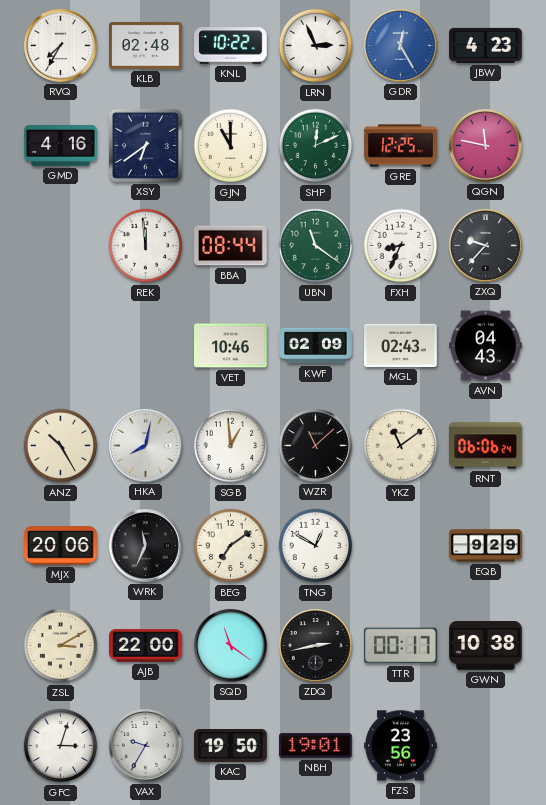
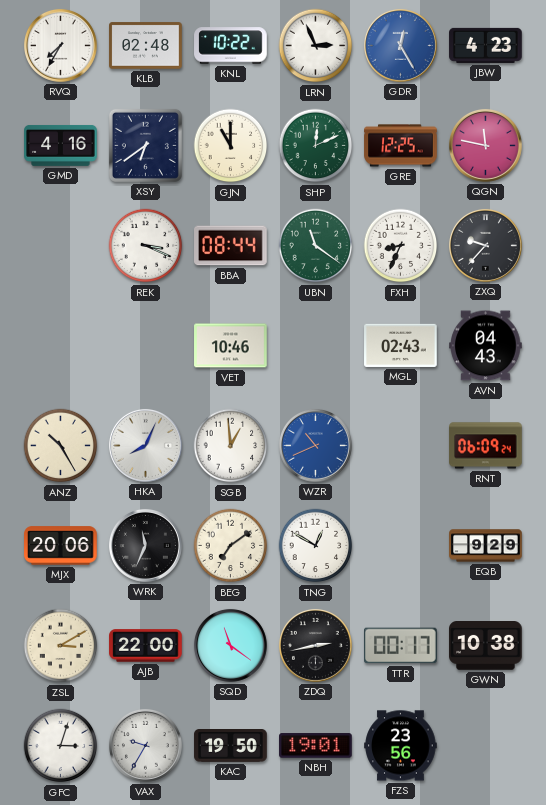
REK: 11:59 -> 3:19
KWF: 02:09 -> none
HKA: 8:02 -> 8:04
WZR: 11:08 -> 10:41
WZR dial: black -> blue
YKZ: 11:09 -> none
RNT: 06:06 -> 06:09
